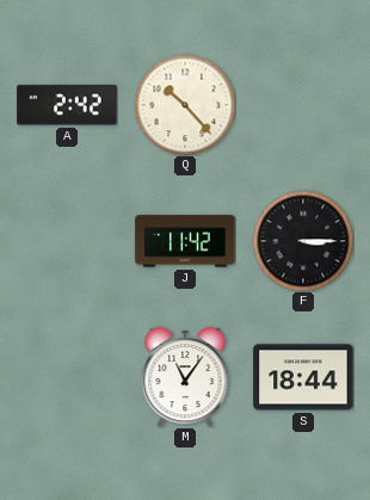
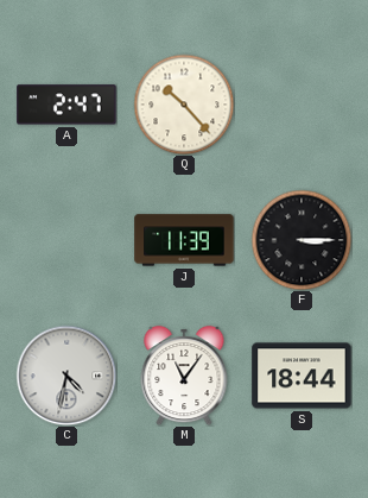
A: 2:42 -> 2:47
J: 11:42 -> 11:39
C: none -> 4:32
